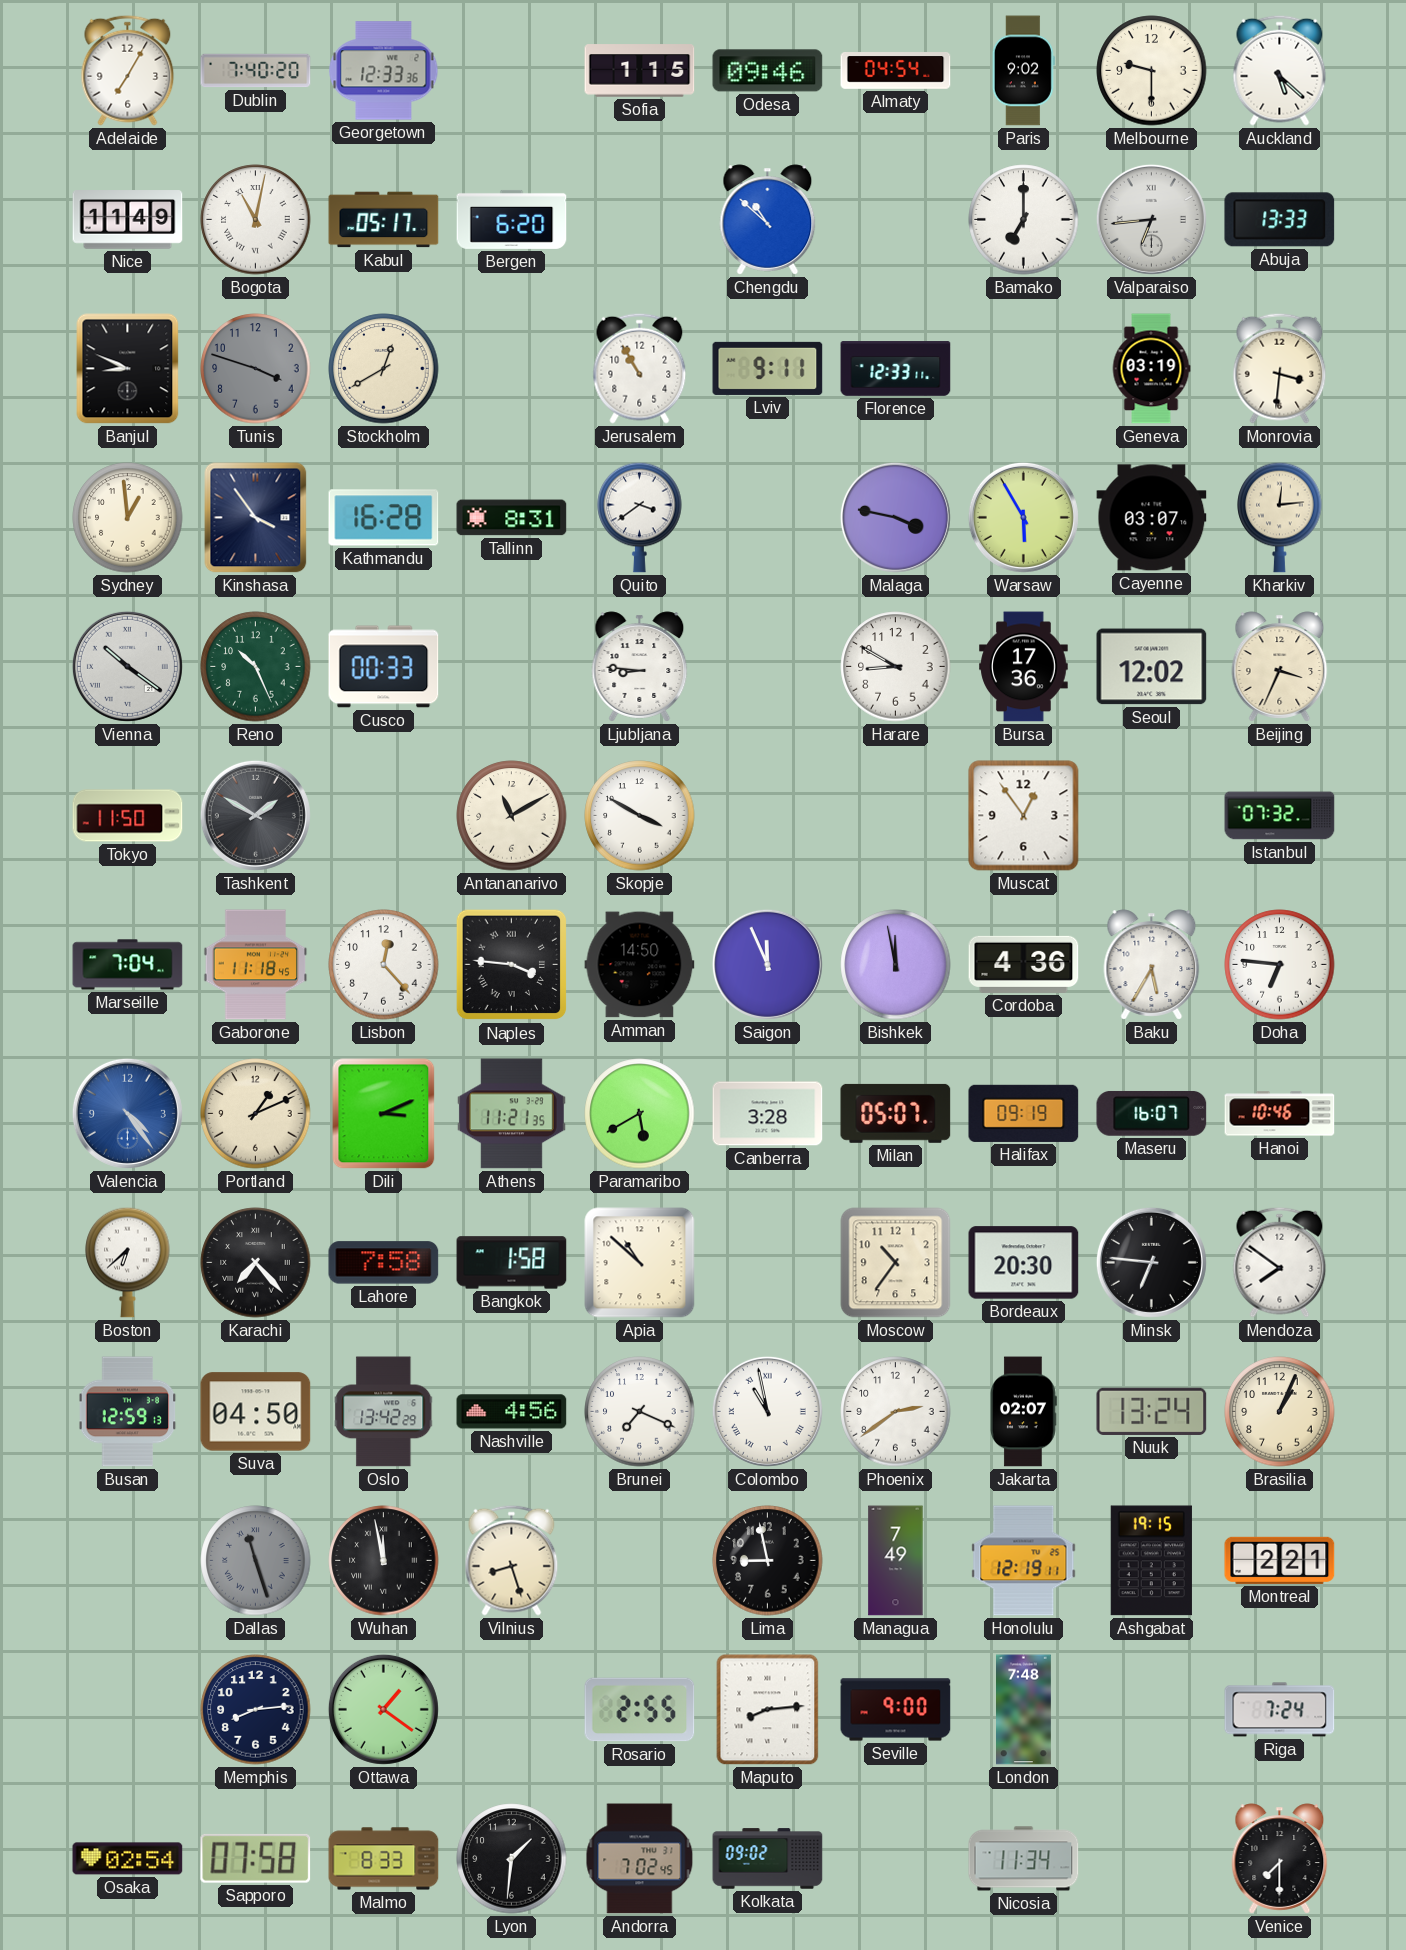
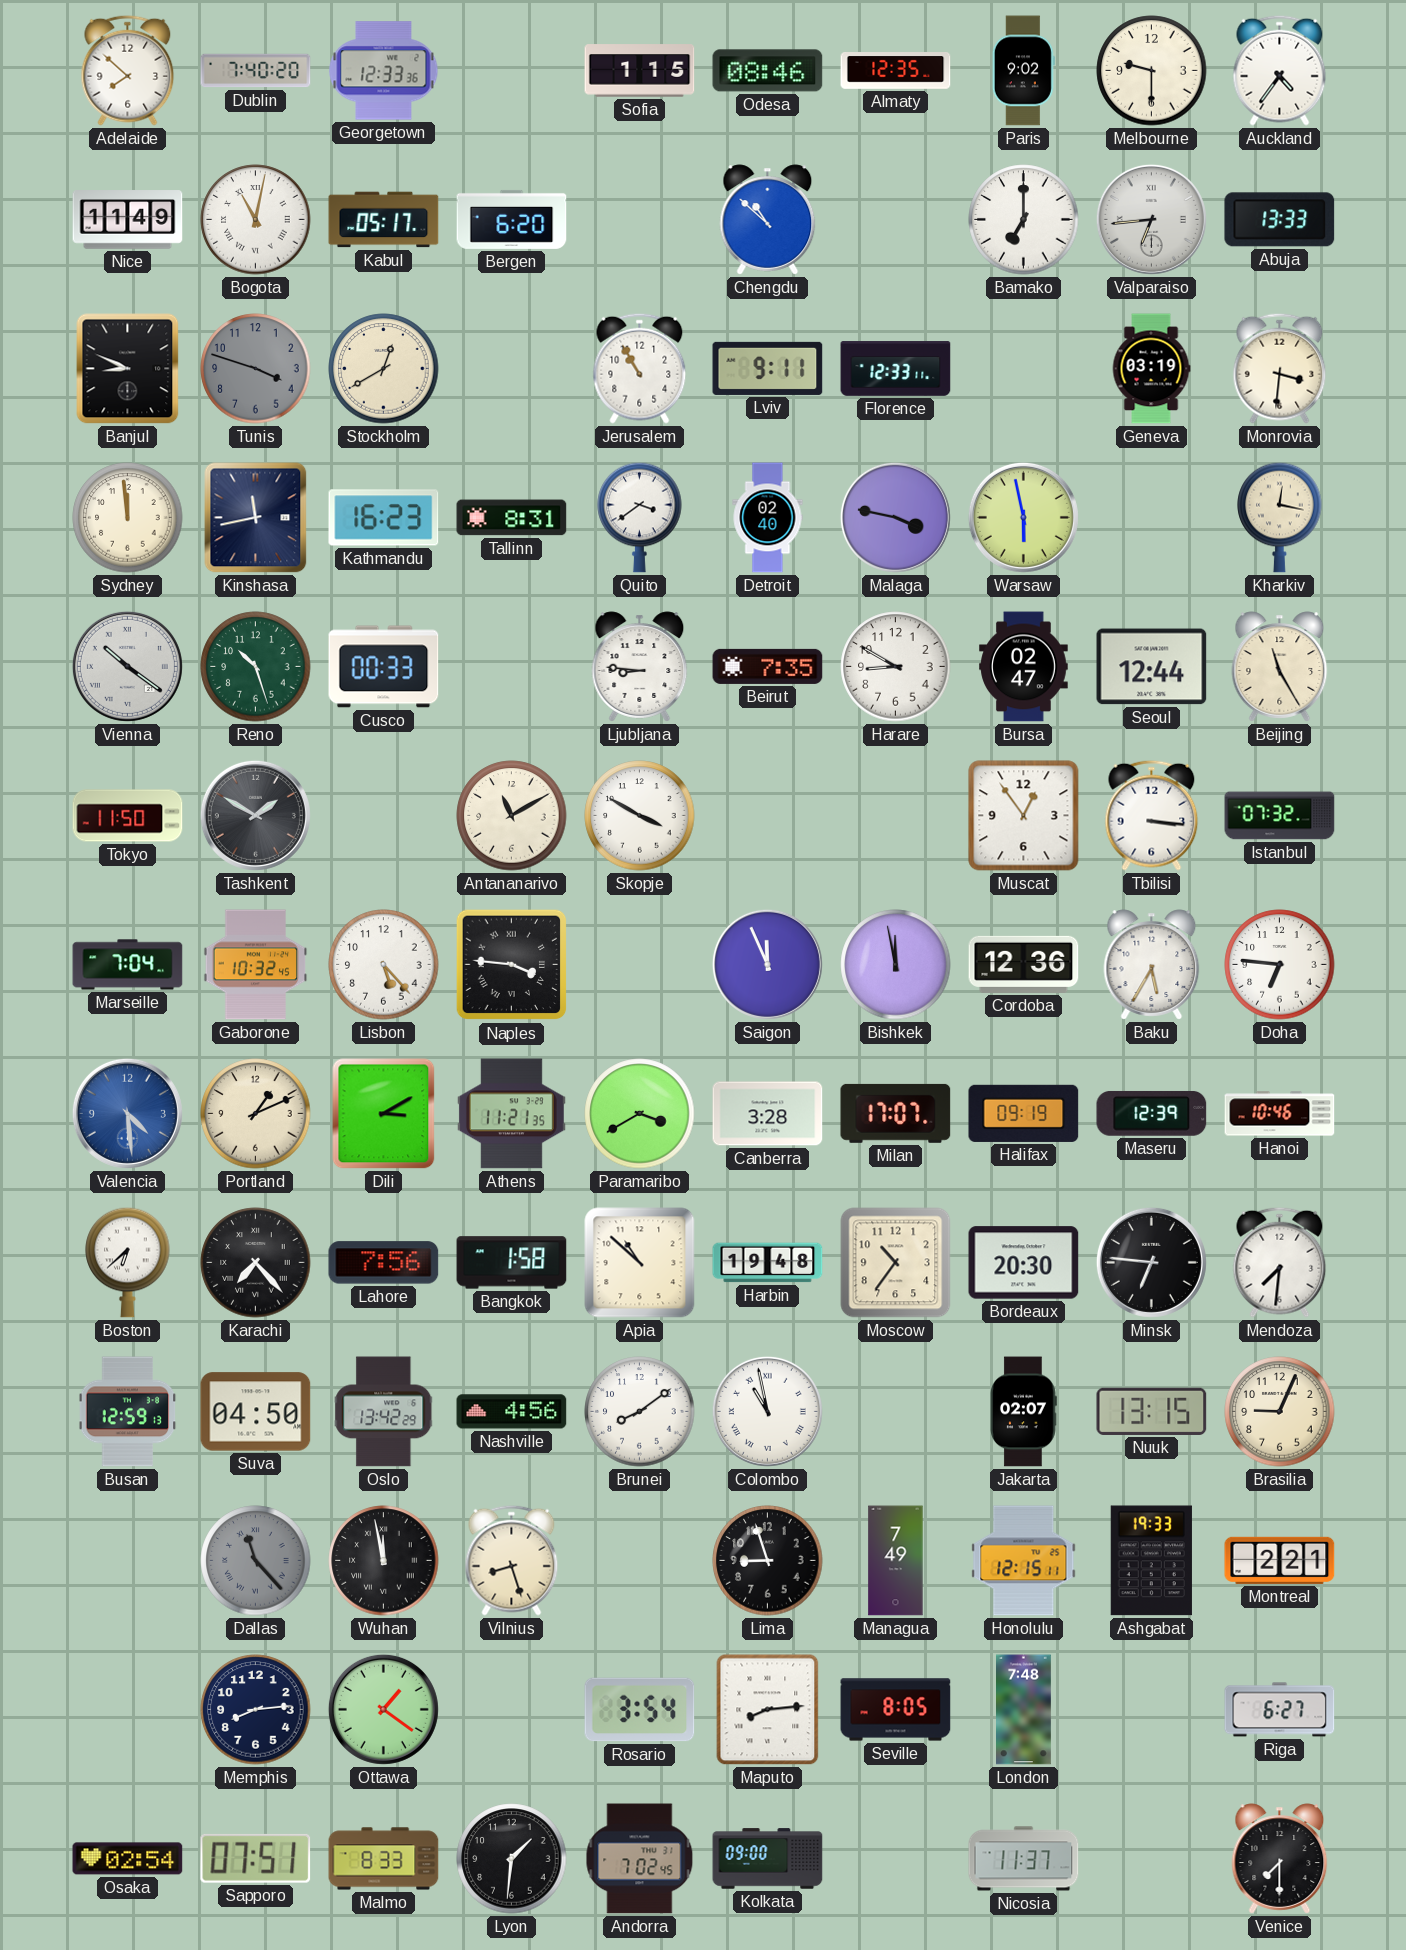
Adelaide: 7:05 -> 7:52
Odesa: 09:46 -> 08:46
Almaty: 04:54 -> 12:35
Auckland: 5:22 -> 4:36
Sydney: 12:59 -> 11:59
Kinshasa: 3:54 -> 11:43
Kathmandu: 16:28 -> 16:23
Detroit: none -> 02:40
Warsaw: 5:55 -> 5:58
Cayenne: 03:07 -> none
Kharkiv: 12:14 -> 12:17
Reno: 10:26 -> 10:27
Beirut: none -> 7:35
Bursa: 17:36 -> 02:47
Seoul: 12:02 -> 12:44
Beijing: 3:34 -> 11:25
Tbilisi: none -> 3:16
Gaborone: 11:18 -> 10:32
Lisbon: 12:23 -> 5:23
Amman: 14:50 -> none
Cordoba: 4:36 -> 12:36
Valencia: 4:24 -> 4:29
Dili: 3:11 -> 3:10
Paramaribo: 5:40 -> 3:40
Milan: 05:07 -> 17:07
Maseru: 16:07 -> 12:39
Lahore: 7:58 -> 7:56
Harbin: none -> 19:48
Mendoza: 7:51 -> 7:31
Brunei: 7:19 -> 8:09
Phoenix: 2:39 -> none
Nuuk: 13:24 -> 13:15
Brasilia: 1:04 -> 9:04
Dallas: 11:27 -> 11:23
Lima: 8:58 -> 8:57
Honolulu: 12:19 -> 12:15
Ashgabat: 19:15 -> 19:33
Rosario: 2:55 -> 3:54
Seville: 9:00 -> 8:05
Riga: 7:24 -> 6:27
Sapporo: 07:58 -> 07:51
Kolkata: 09:02 -> 09:00
Nicosia: 11:34 -> 11:37
